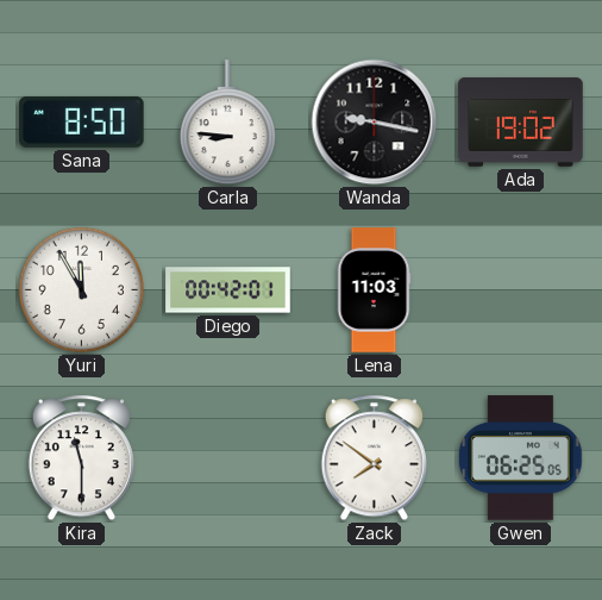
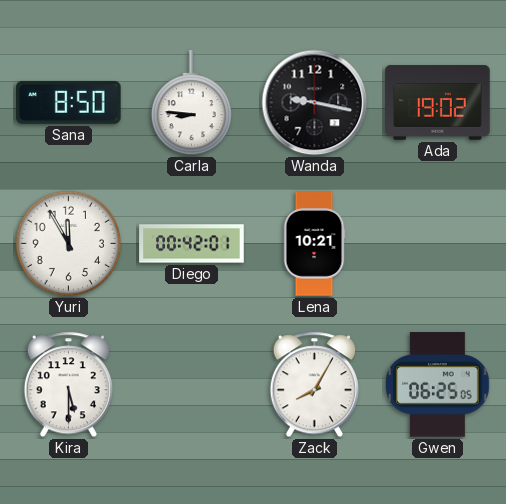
Lena: 11:03 -> 10:21
Kira: 11:30 -> 5:30
Zack: 7:51 -> 8:05
